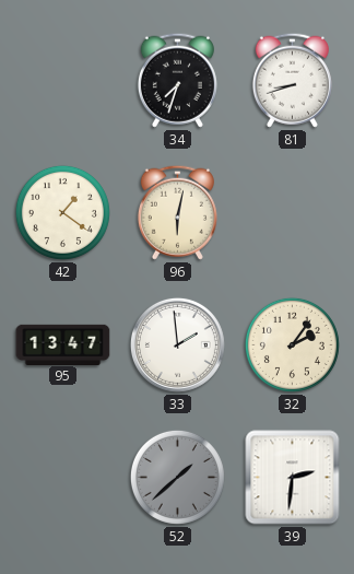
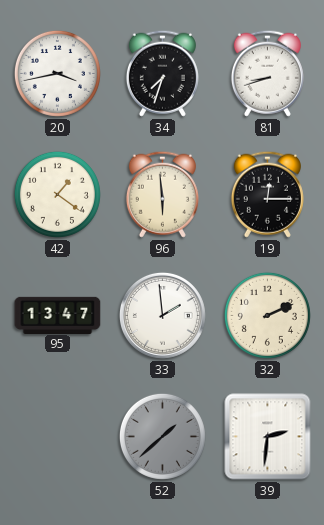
20: none -> 3:43
96: 6:02 -> 5:59
19: none -> 12:15
32: 2:06 -> 2:11
